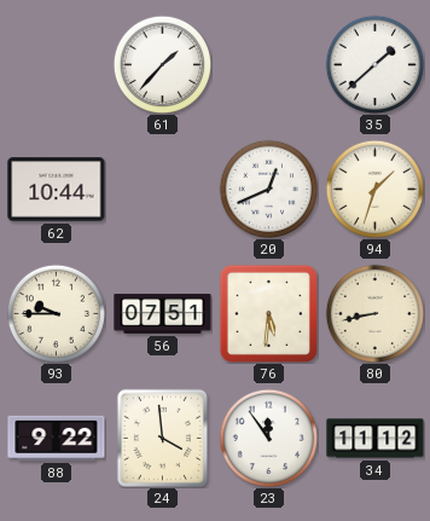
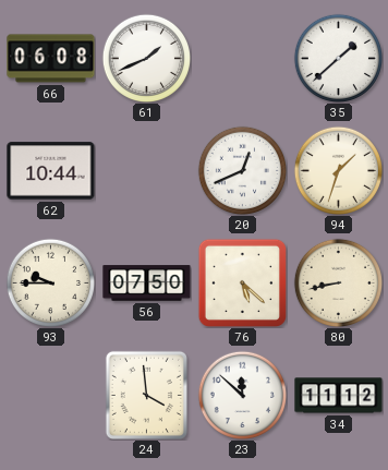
66: none -> 06:08
61: 1:37 -> 1:41
56: 07:51 -> 07:50
76: 5:31 -> 5:22
88: 9:22 -> none
23: 11:54 -> 11:52
